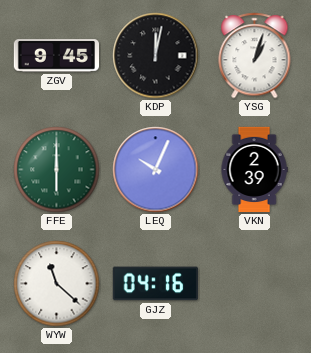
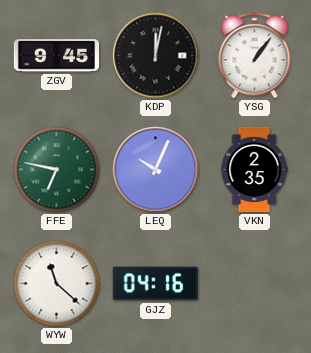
YSG: 1:03 -> 1:06
FFE: 6:00 -> 6:47
VKN: 2:39 -> 2:35
